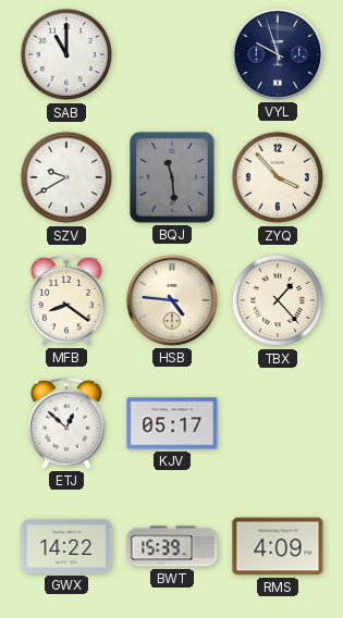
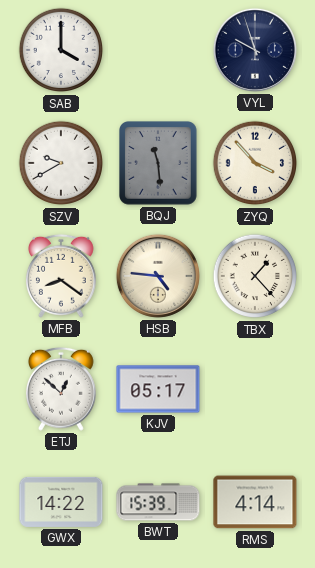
SAB: 11:00 -> 4:00
RMS: 4:09 -> 4:14
